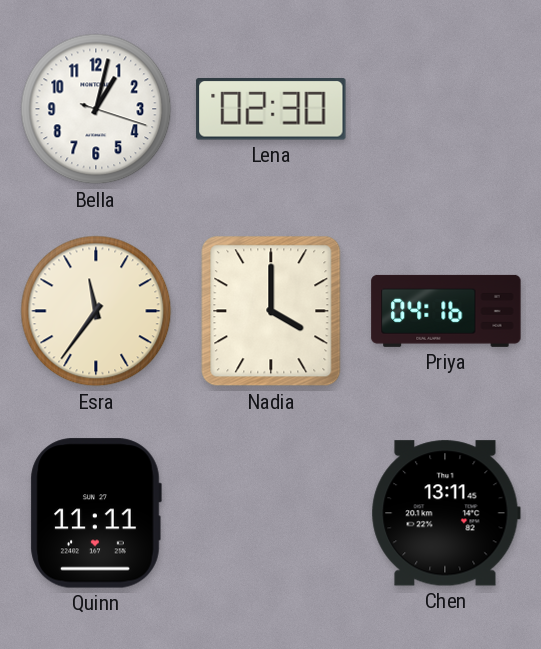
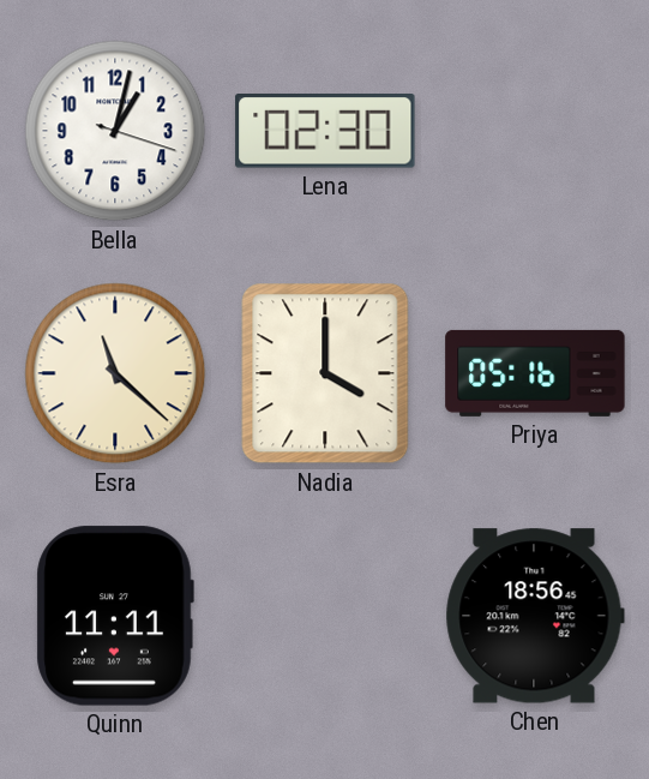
Esra: 11:36 -> 11:22
Priya: 04:16 -> 05:16
Chen: 13:11 -> 18:56
